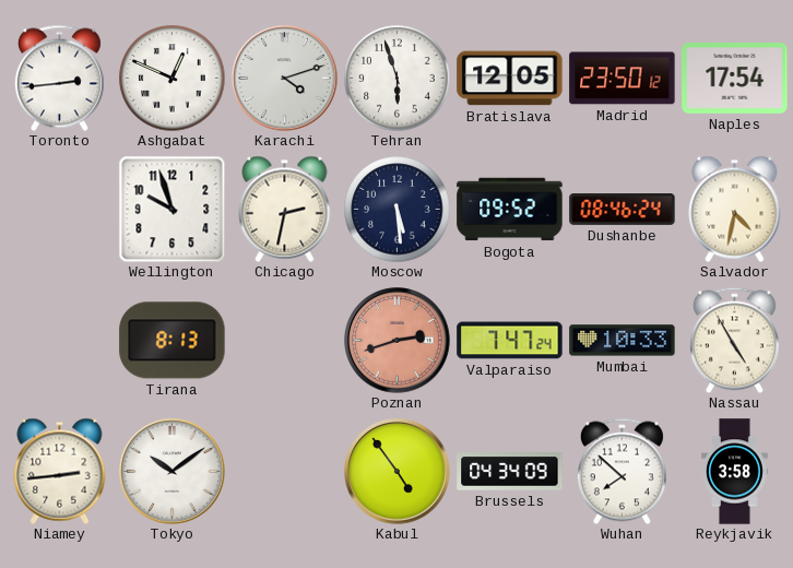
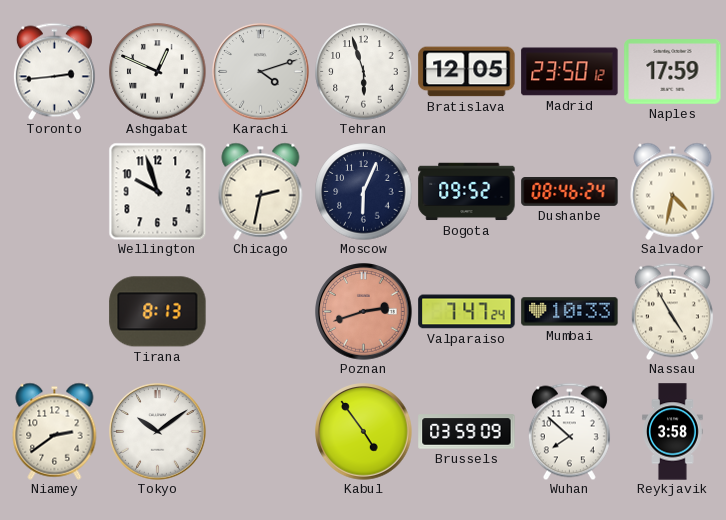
Naples: 17:54 -> 17:59
Moscow: 5:29 -> 6:04
Niamey: 2:44 -> 2:39
Brussels: 04:34 -> 03:59
